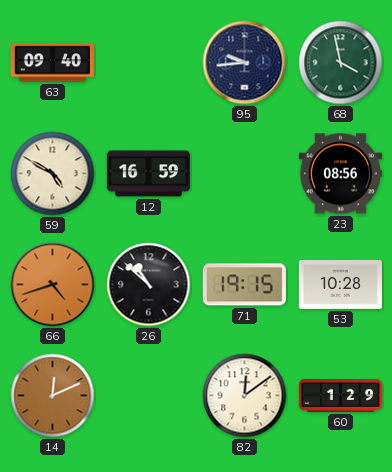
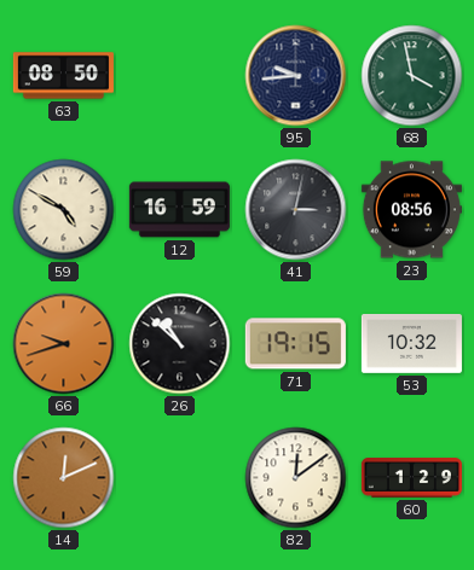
63: 09:40 -> 08:50
41: none -> 3:02
66: 4:42 -> 9:42
53: 10:28 -> 10:32
